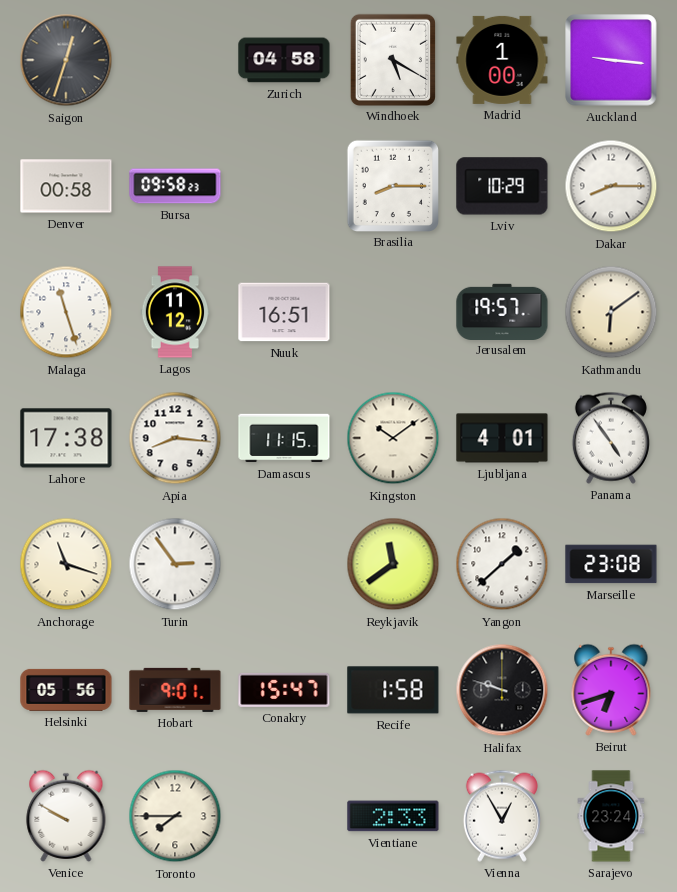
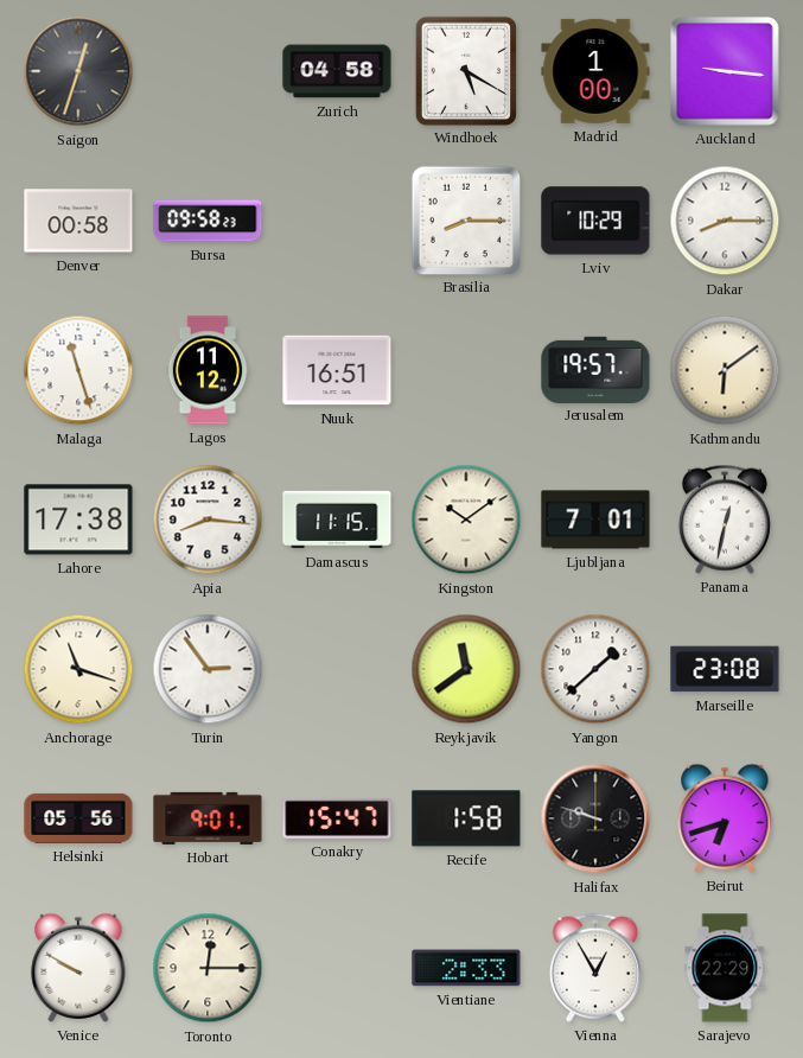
Ljubljana: 4:01 -> 7:01
Panama: 4:54 -> 12:32
Toronto: 7:45 -> 12:15
Sarajevo: 23:24 -> 22:29
